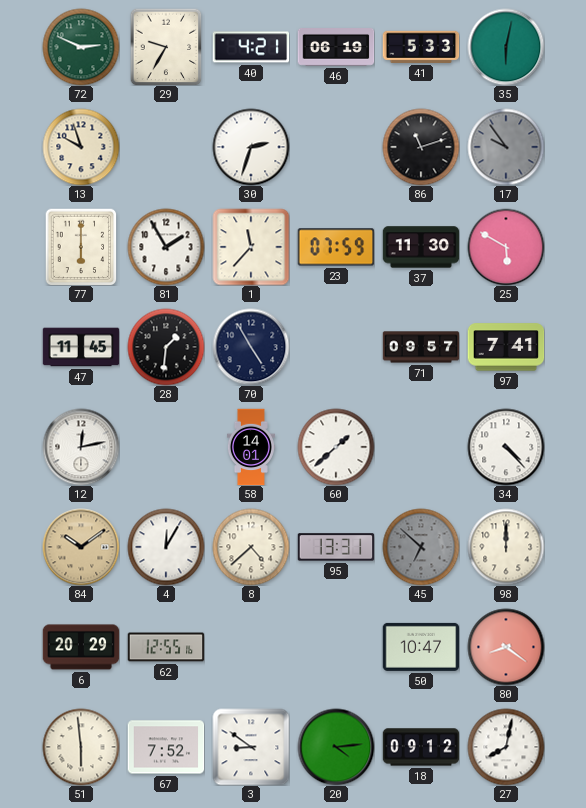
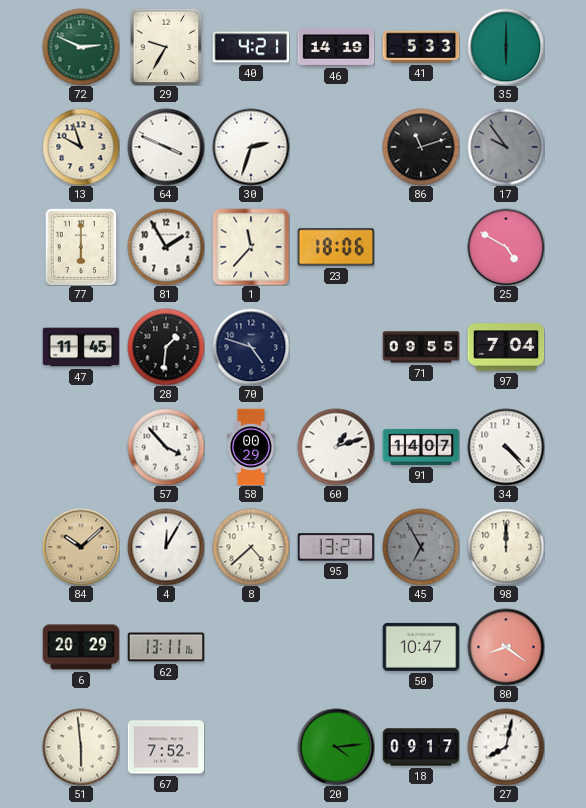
46: 06:19 -> 14:19
35: 6:02 -> 6:00
64: none -> 3:49
23: 07:59 -> 18:06
37: 11:30 -> none
25: 5:50 -> 4:50
70: 4:55 -> 4:48
71: 09:57 -> 09:55
97: 7:41 -> 7:04
12: 12:13 -> none
57: none -> 3:53
58: 14:01 -> 00:29
60: 1:38 -> 1:12
91: none -> 14:07
84: 10:09 -> 10:08
95: 13:31 -> 13:27
45: 6:52 -> 6:55
62: 12:55 -> 13:11
3: 8:51 -> none
18: 09:12 -> 09:17
